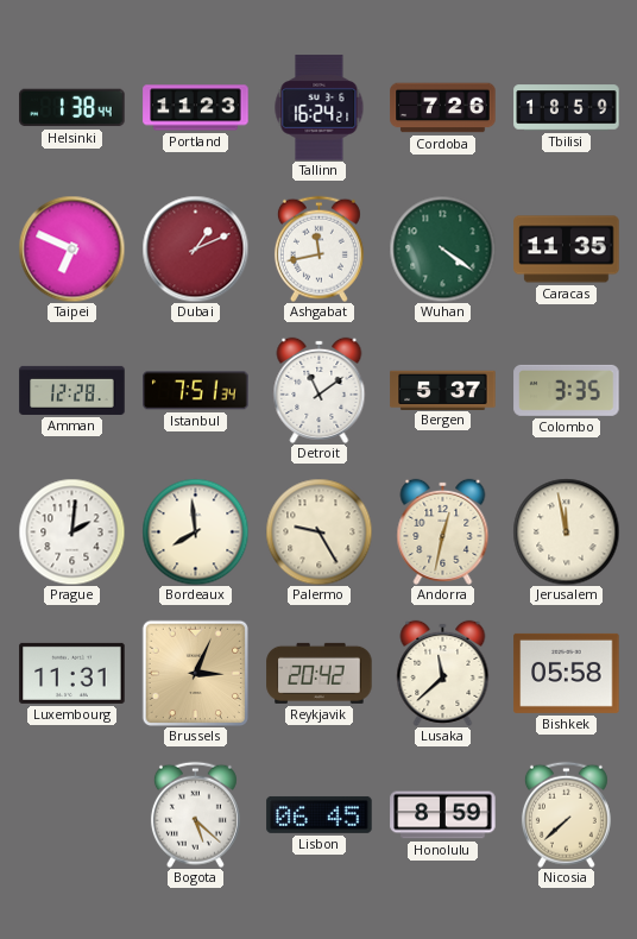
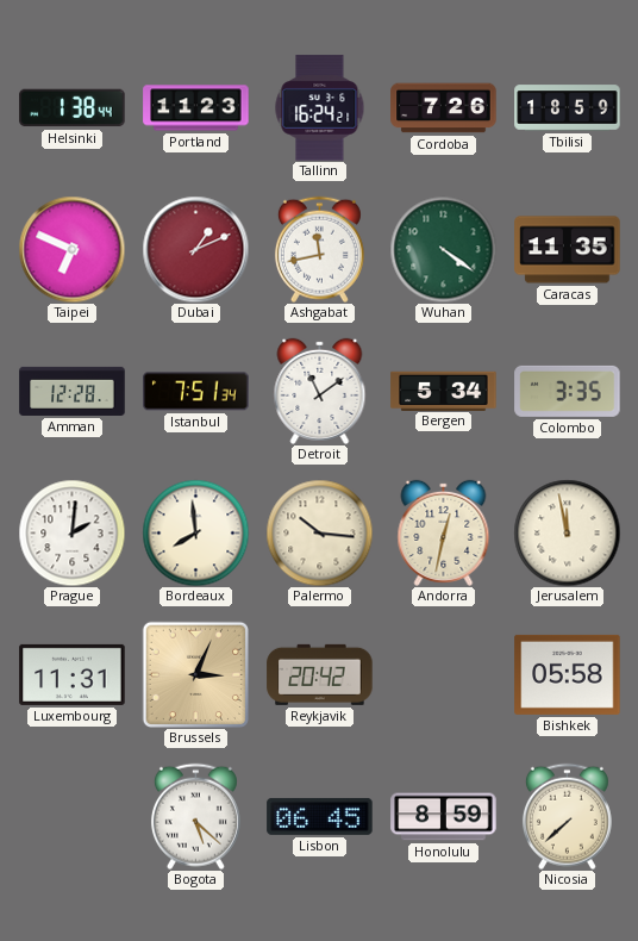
Bergen: 5:37 -> 5:34
Palermo: 9:25 -> 10:16
Lusaka: 11:38 -> none
